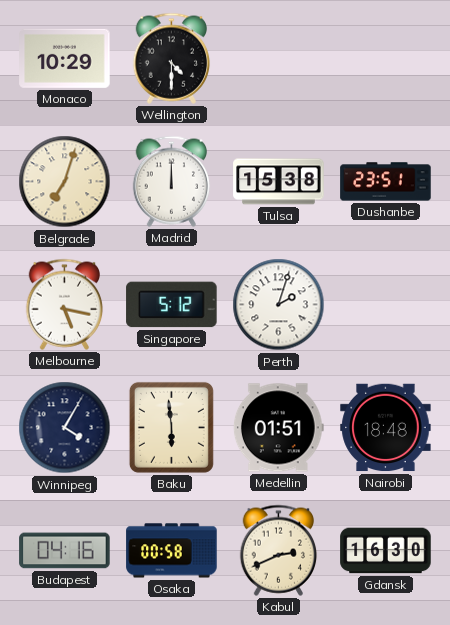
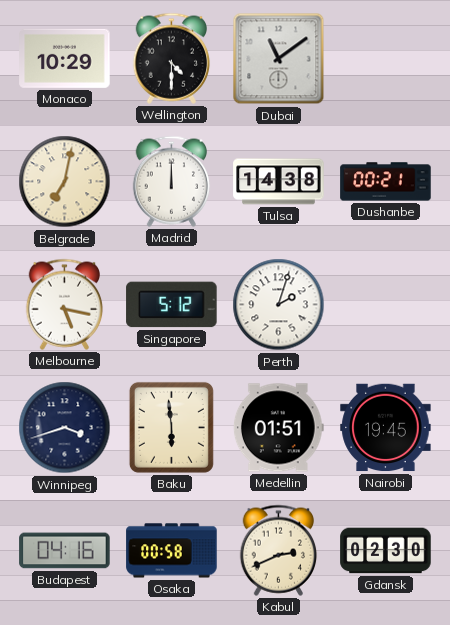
Dubai: none -> 11:09
Belgrade: 7:03 -> 7:02
Tulsa: 15:38 -> 14:38
Dushanbe: 23:51 -> 00:21
Winnipeg: 4:05 -> 3:42
Nairobi: 18:48 -> 19:45
Gdansk: 16:30 -> 02:30
